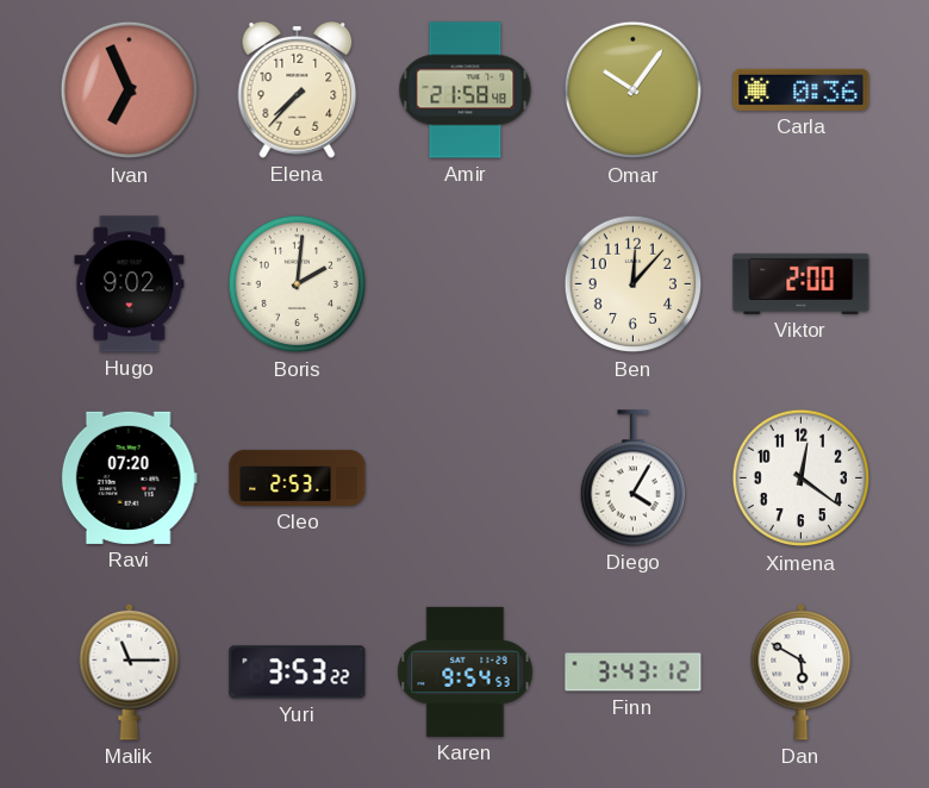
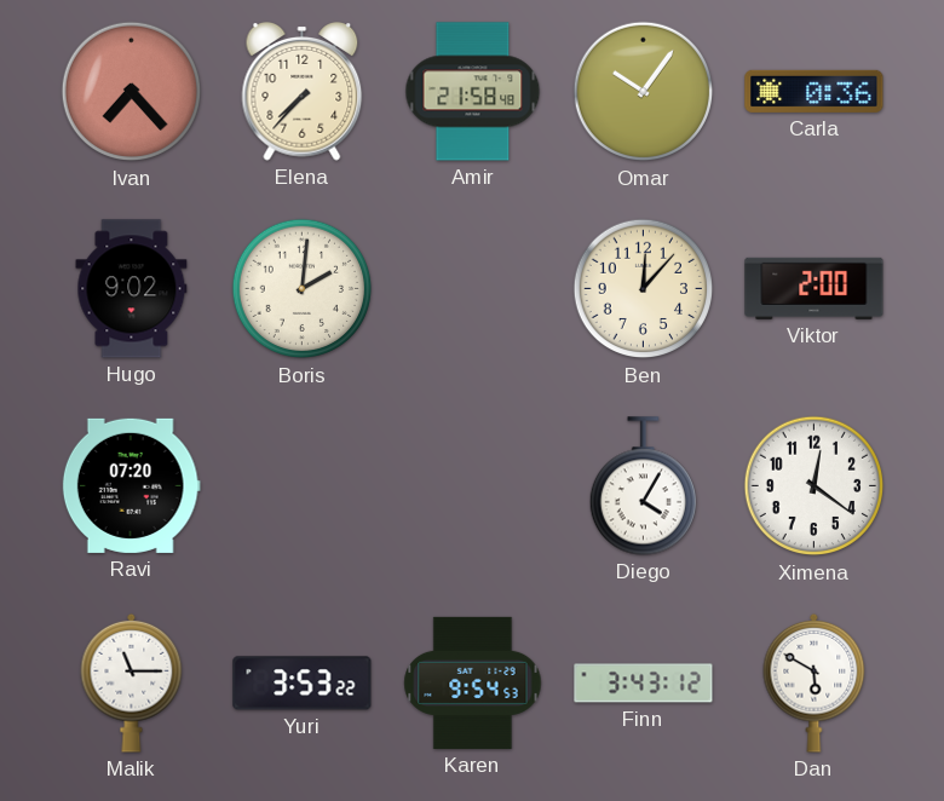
Ivan: 6:56 -> 7:23
Cleo: 2:53 -> none
